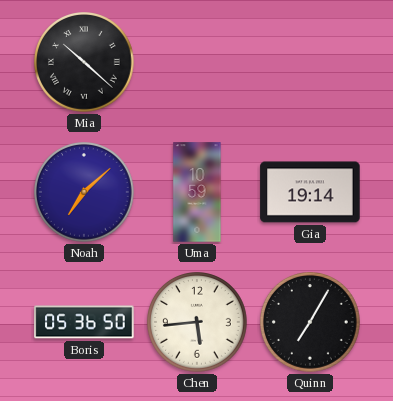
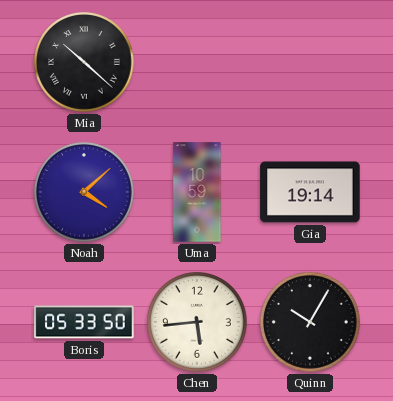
Noah: 7:08 -> 4:08
Boris: 05:36 -> 05:33
Quinn: 7:05 -> 10:05
